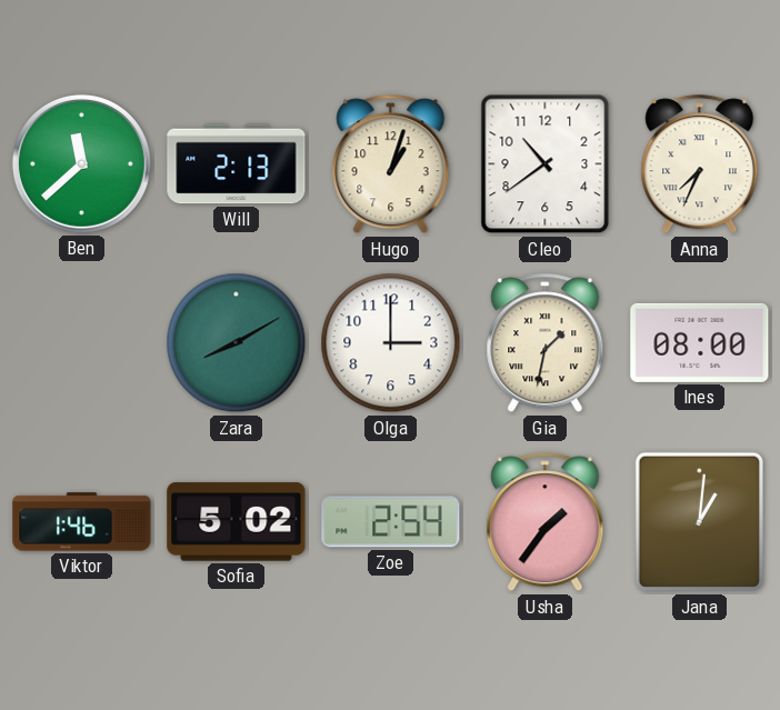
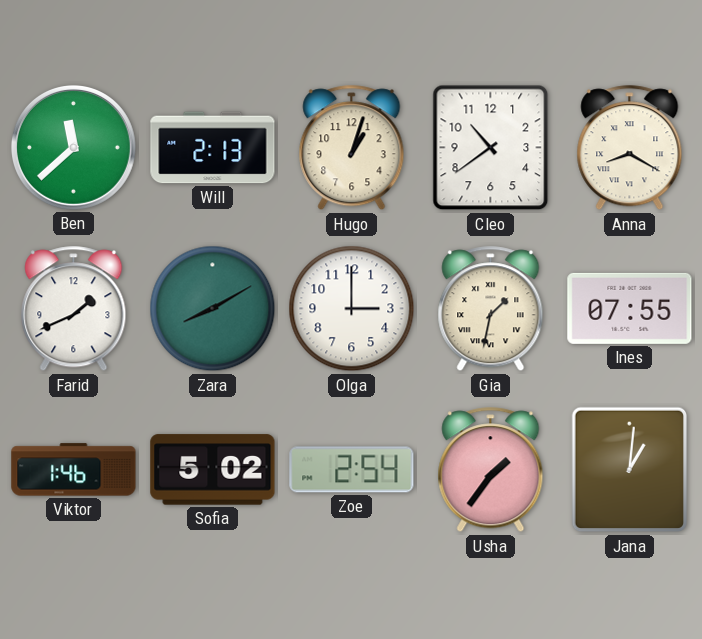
Anna: 7:34 -> 8:20
Farid: none -> 1:41
Ines: 08:00 -> 07:55
